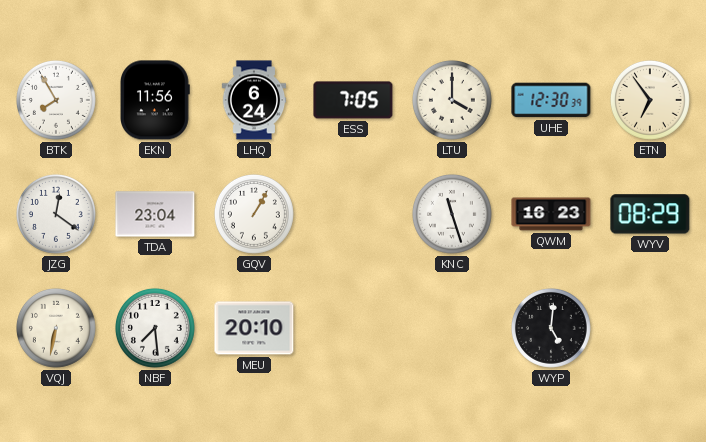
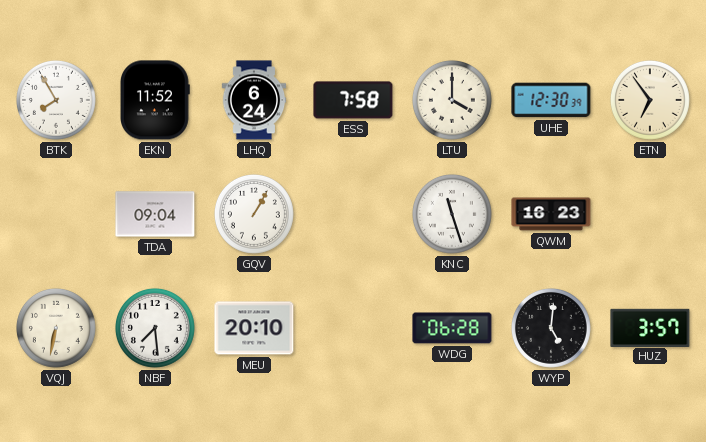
EKN: 11:56 -> 11:52
ESS: 7:05 -> 7:58
JZG: 12:21 -> none
TDA: 23:04 -> 09:04
WYV: 08:29 -> none
WDG: none -> 06:28
HUZ: none -> 3:57
